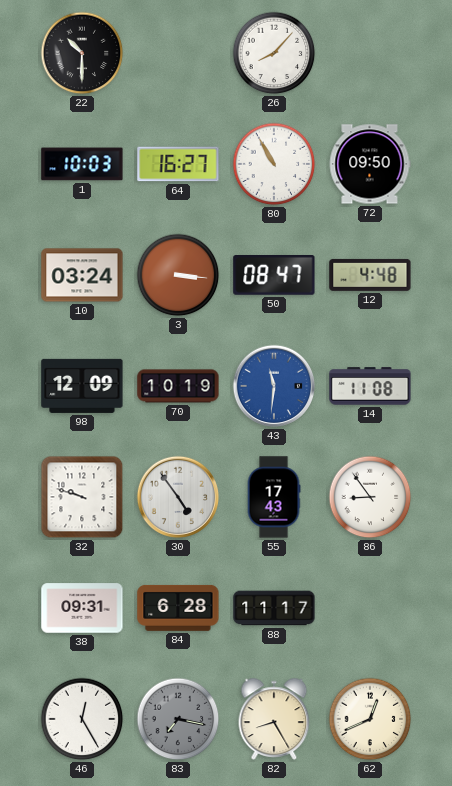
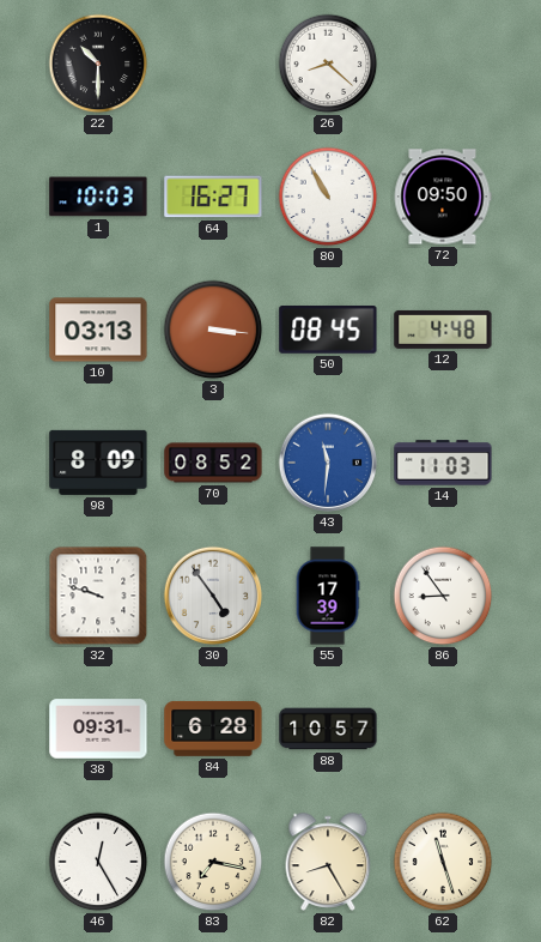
26: 8:07 -> 8:22
10: 03:24 -> 03:13
50: 08:47 -> 08:45
98: 12:09 -> 8:09
70: 10:19 -> 08:52
14: 11:08 -> 11:03
55: 17:43 -> 17:39
88: 11:17 -> 10:57
83 dial: grey -> cream
62: 12:41 -> 11:27
